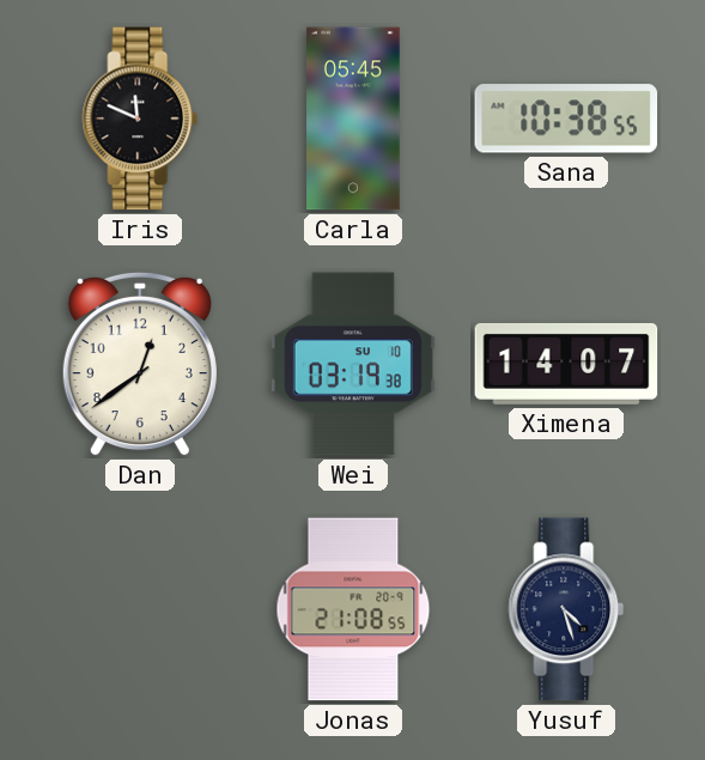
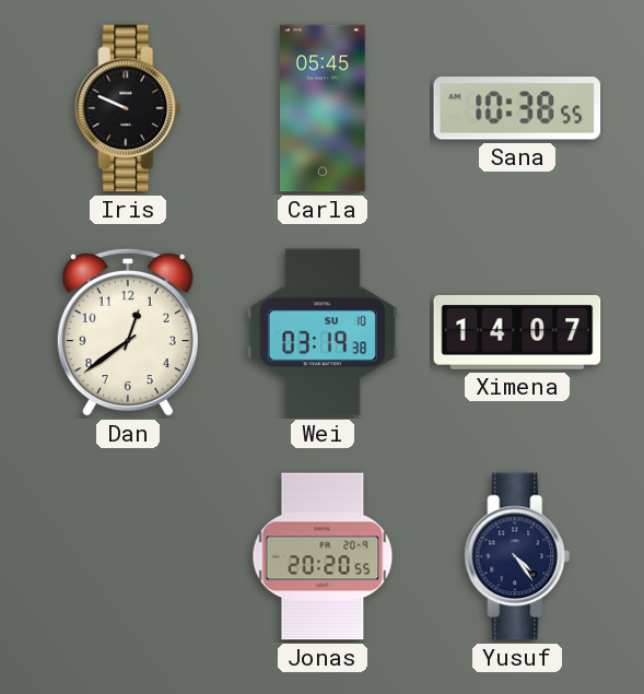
Iris: 11:49 -> 9:49
Jonas: 21:08 -> 20:20
Yusuf: 4:27 -> 4:24
